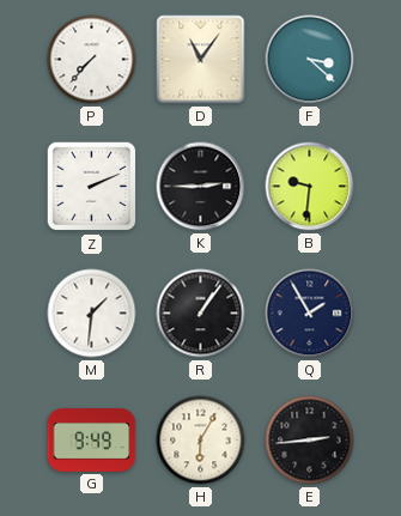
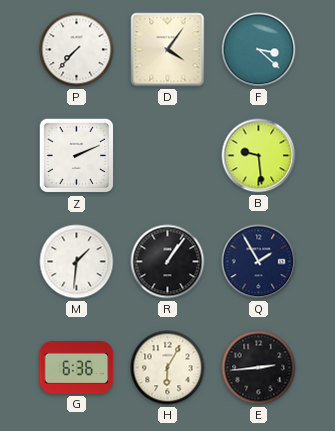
D: 11:06 -> 4:06
K: 2:45 -> none
B: 9:31 -> 9:29
G: 9:49 -> 6:36
